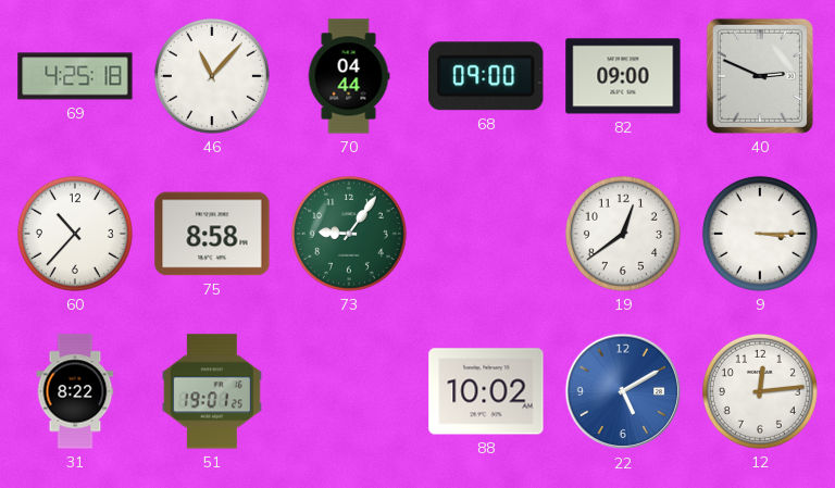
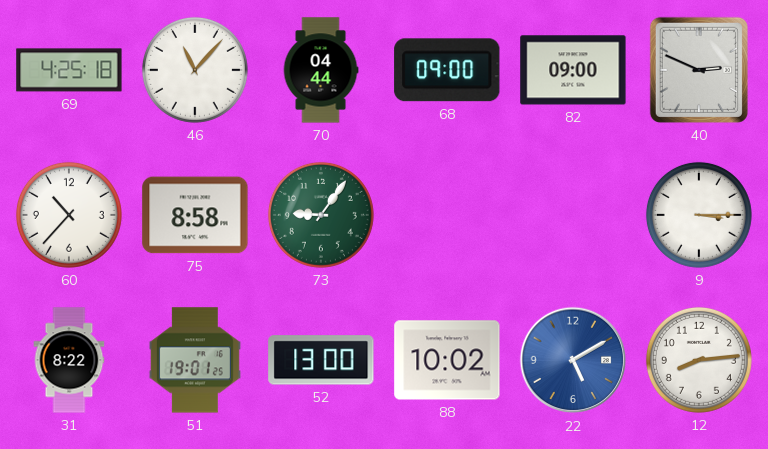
19: 12:39 -> none
52: none -> 13:00
12: 12:14 -> 8:14
